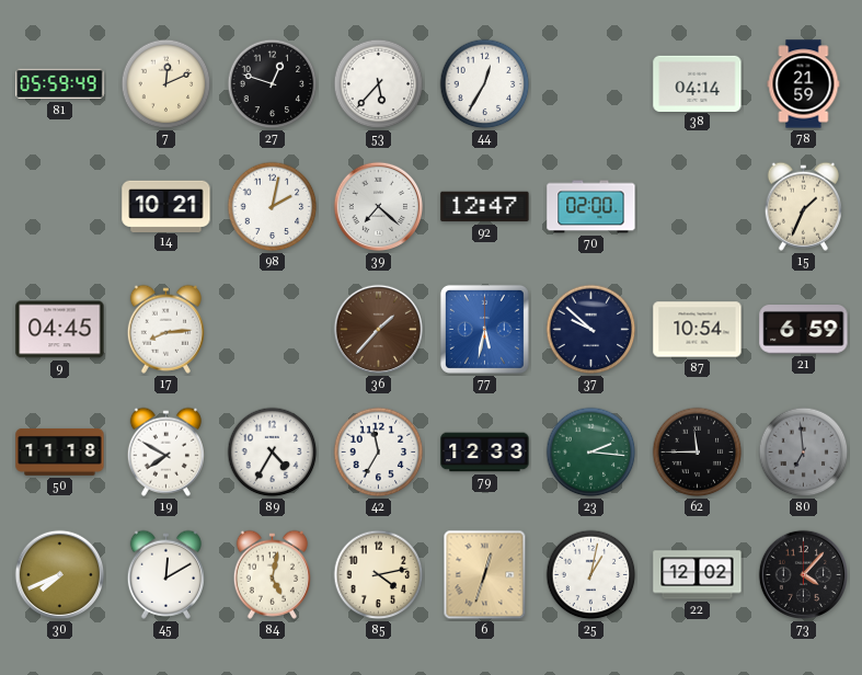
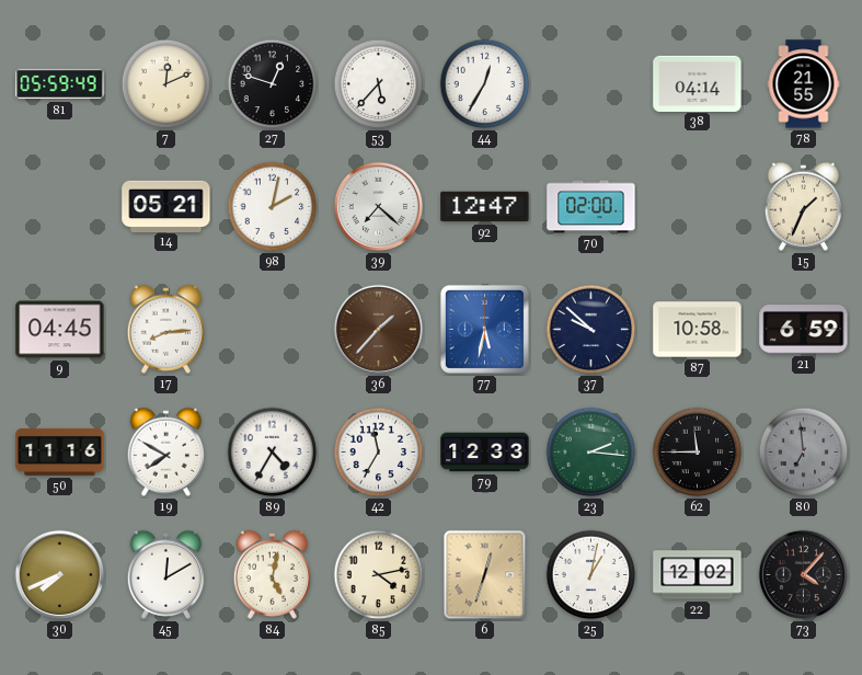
78: 21:59 -> 21:55
14: 10:21 -> 05:21
87: 10:54 -> 10:58
50: 11:18 -> 11:16
